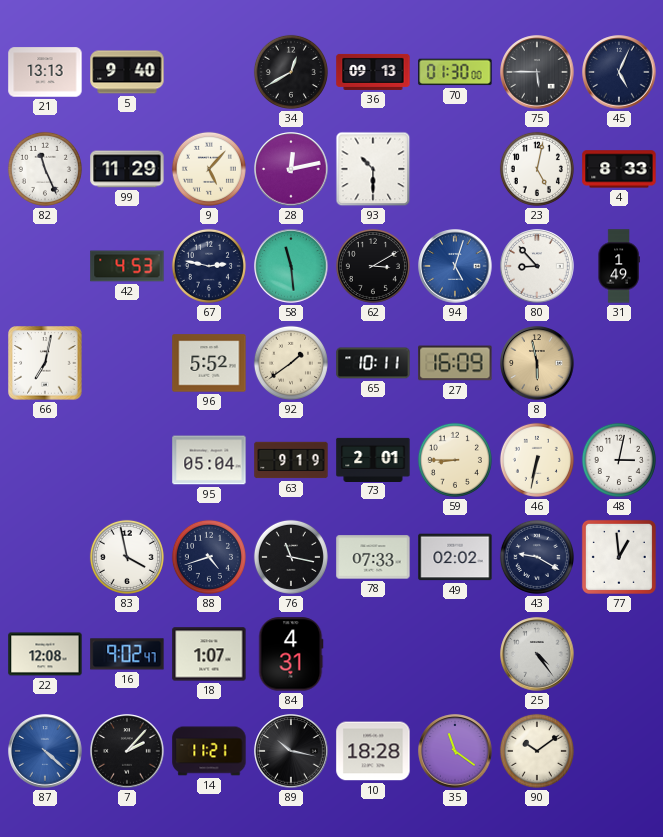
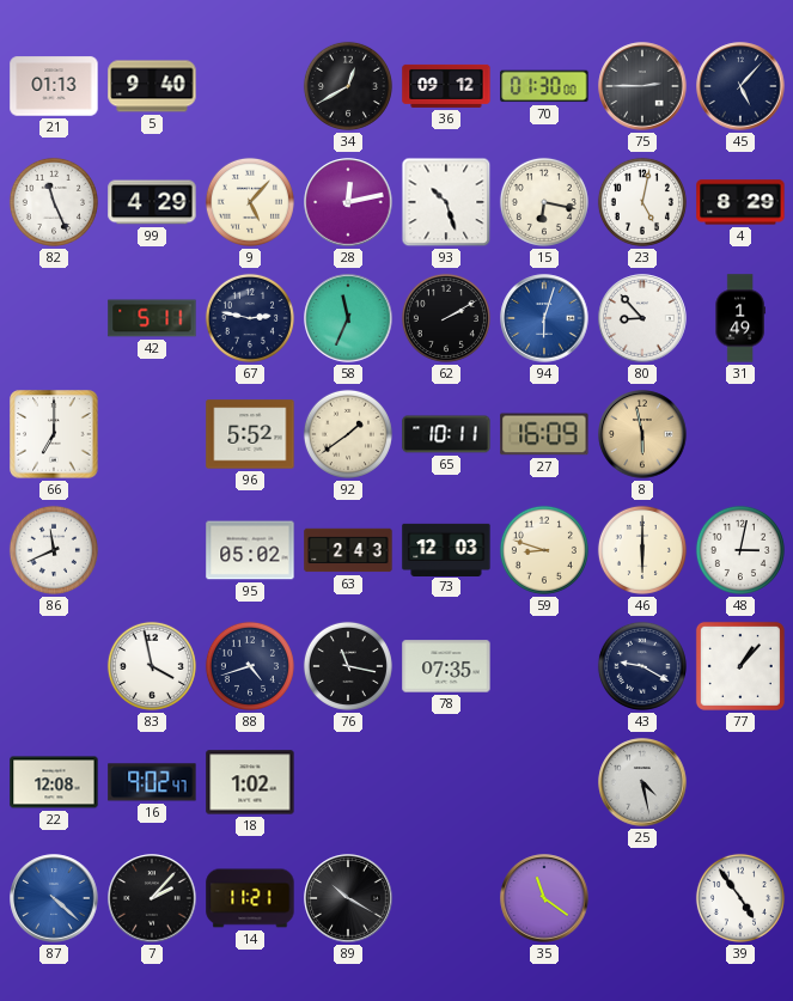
21: 13:13 -> 01:13
36: 09:13 -> 09:12
75: 5:45 -> 2:45
45: 5:04 -> 5:07
99: 11:29 -> 4:29
93: 10:30 -> 10:27
15: none -> 6:17
4: 8:33 -> 8:29
42: 4:53 -> 5:11
58: 11:29 -> 11:34
62: 3:10 -> 2:10
94: 5:03 -> 6:03
66: 7:02 -> 7:00
86: none -> 11:41
95: 05:04 -> 05:02
63: 9:19 -> 2:43
73: 2:01 -> 12:03
59: 8:45 -> 8:48
46: 6:32 -> 6:00
78: 07:33 -> 07:35
49: 02:02 -> none
77: 12:59 -> 1:07
18: 1:07 -> 1:02
84: 4:31 -> none
25: 4:24 -> 4:28
89: 10:17 -> 10:20
10: 18:28 -> none
90: 10:09 -> none
39: none -> 4:54
